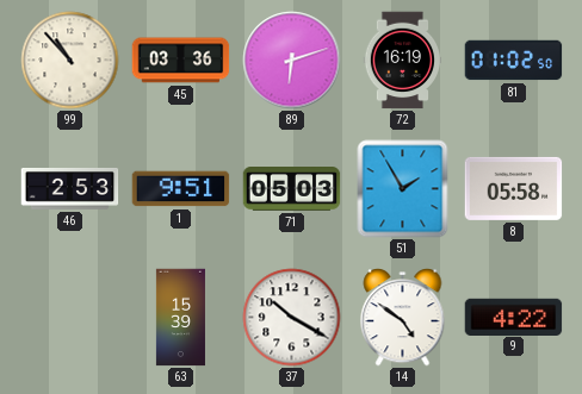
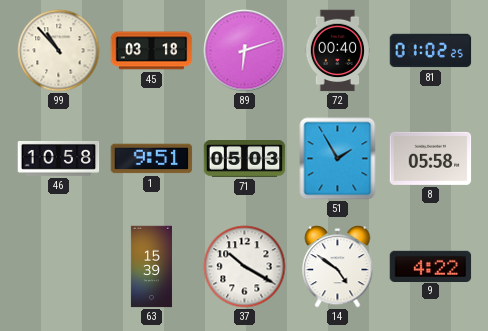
45: 03:36 -> 03:18
72: 16:19 -> 00:40
81: 01:02:50 -> 01:02:25
46: 2:53 -> 10:58
